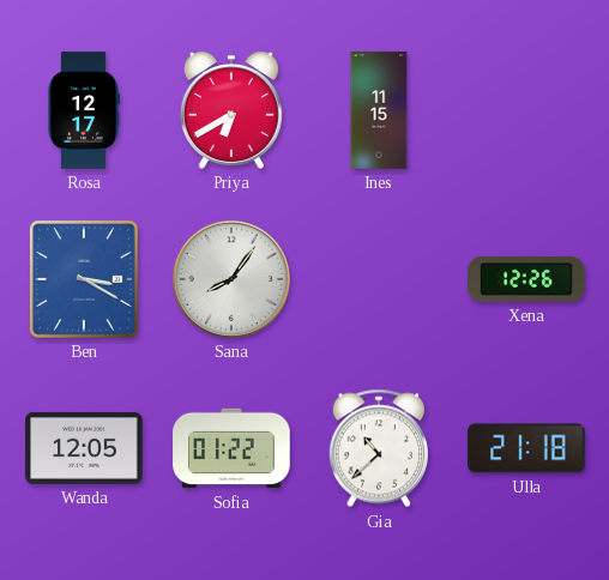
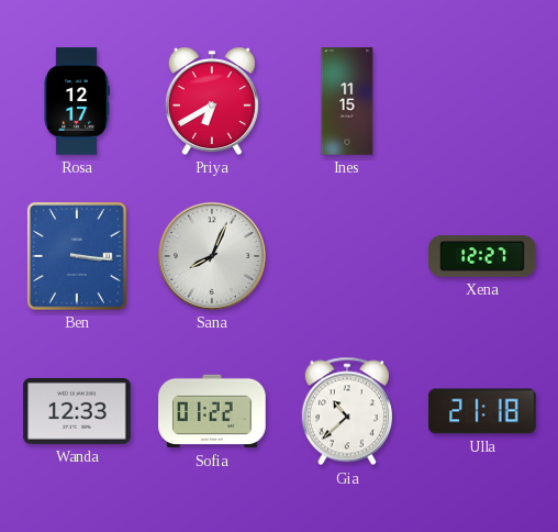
Ben: 3:20 -> 3:16
Sana: 8:06 -> 8:04
Xena: 12:26 -> 12:27
Wanda: 12:05 -> 12:33
